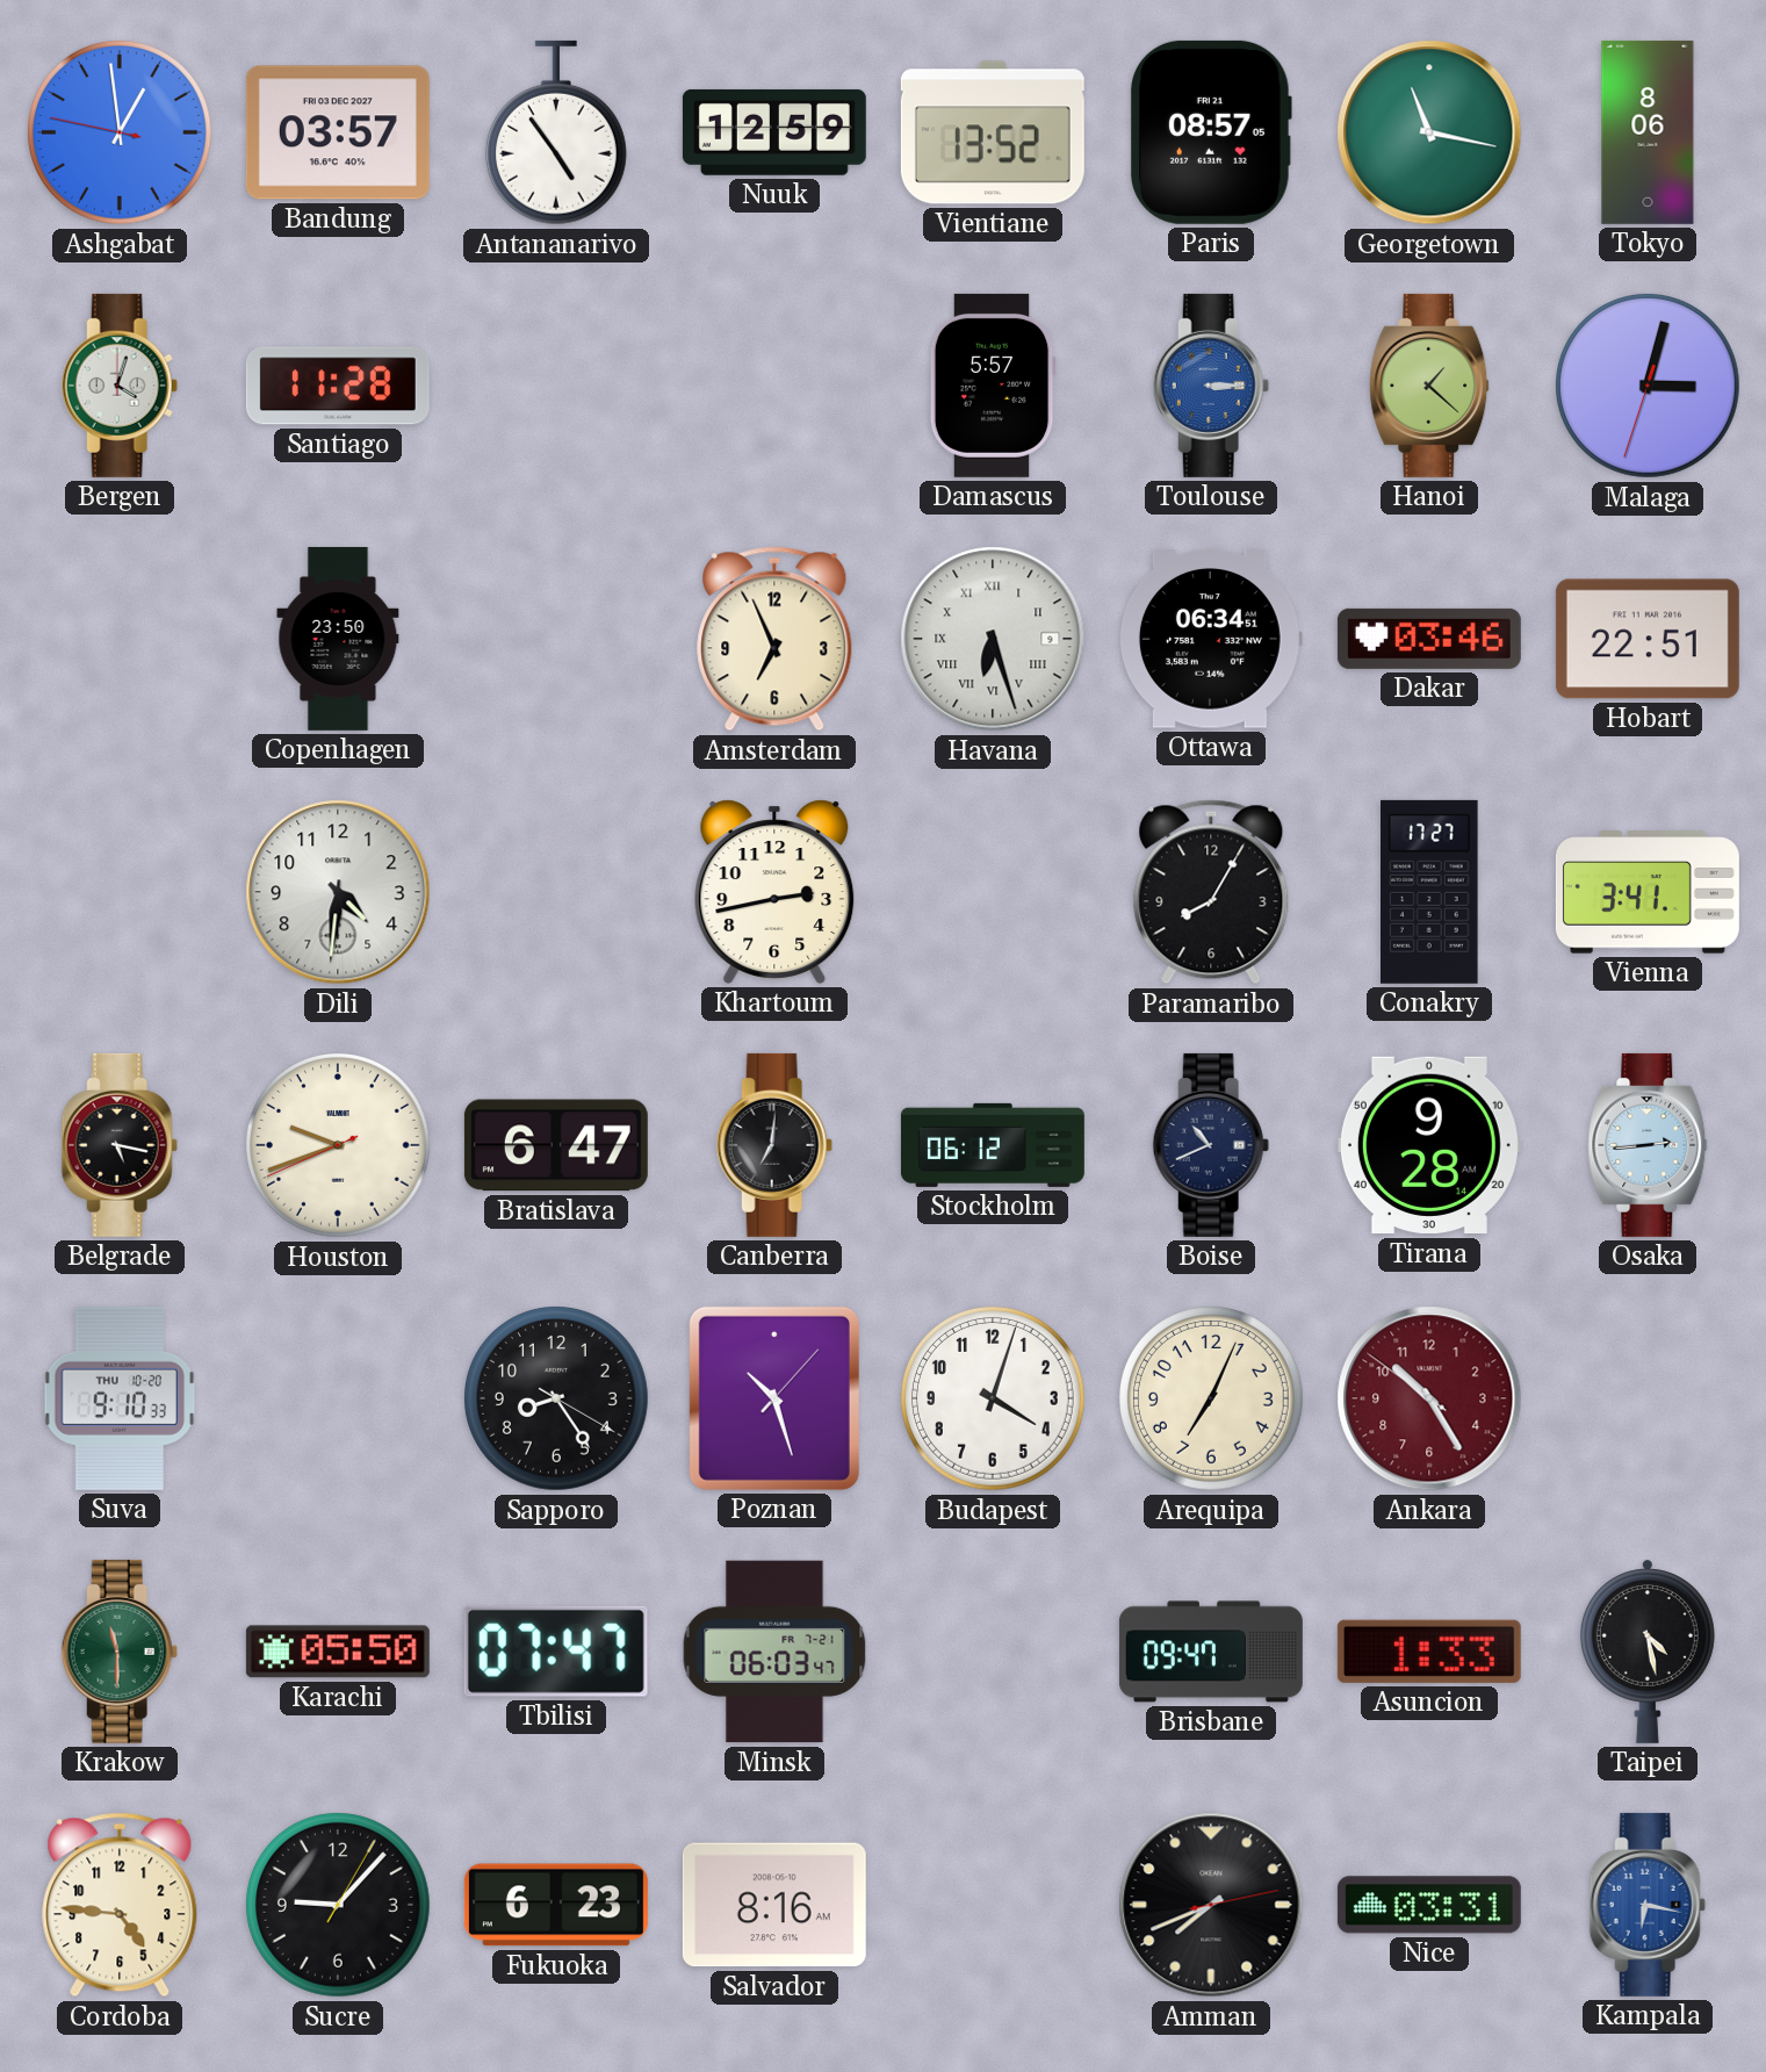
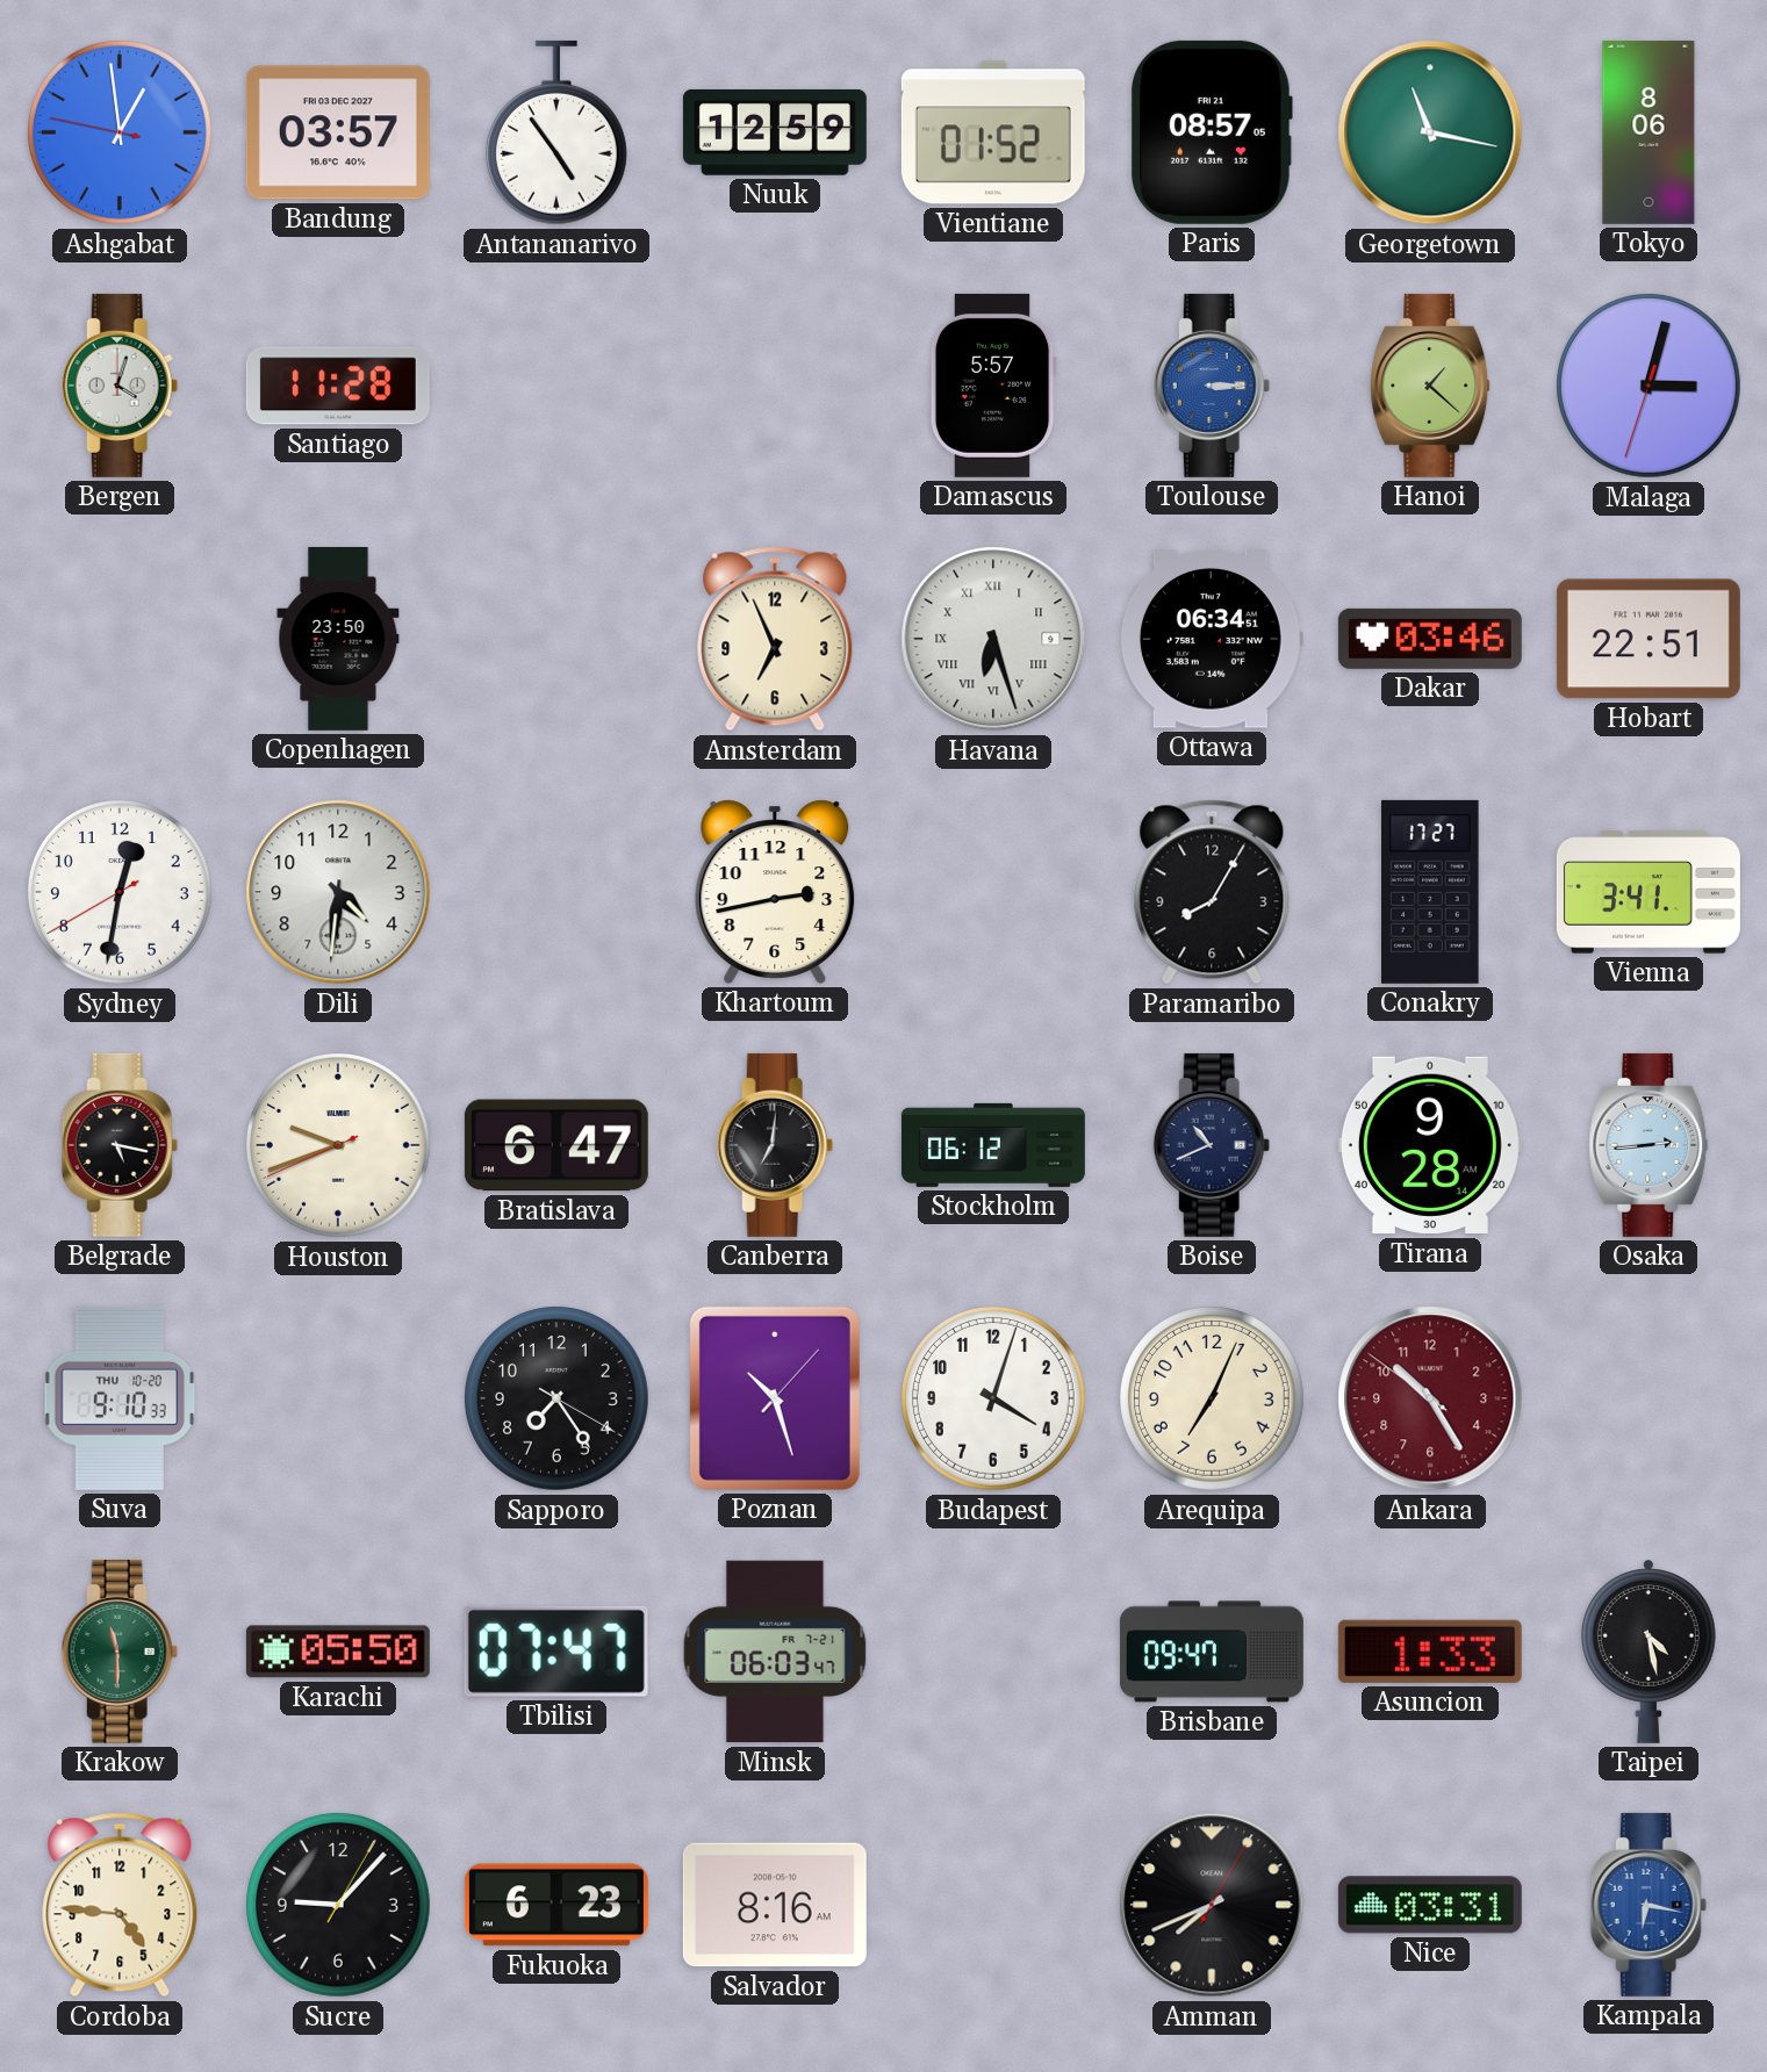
Vientiane: 13:52 -> 01:52
Sydney: none -> 12:31
Sapporo: 8:24 -> 7:24
Amman: 7:41:13 -> 7:41:05
